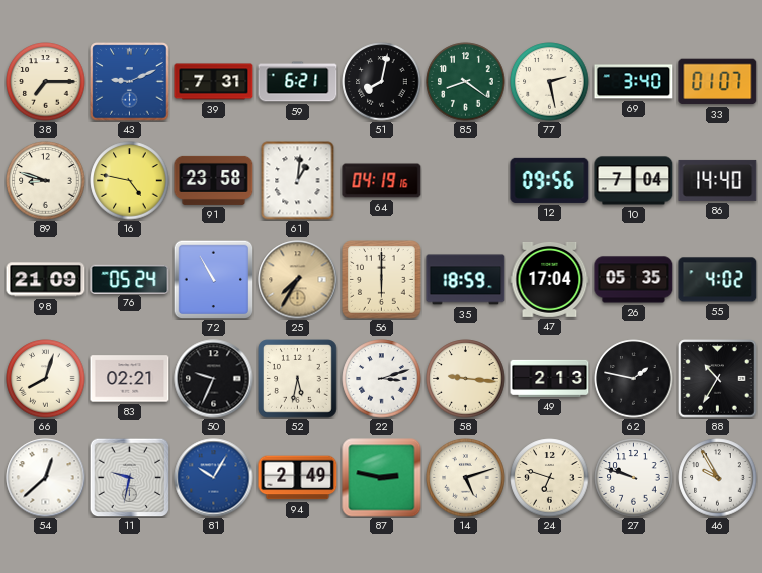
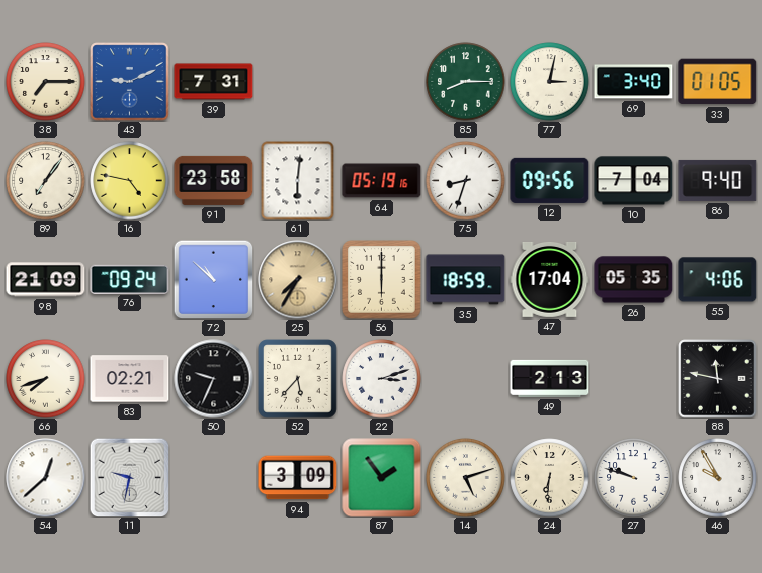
59: 6:21 -> none
51: 8:02 -> none
85: 8:21 -> 8:15
77: 2:28 -> 3:02
33: 01:07 -> 01:05
89: 8:48 -> 7:06
61: 1:01 -> 6:01
64: 04:19 -> 05:19
75: none -> 8:33
86: 14:40 -> 9:40
76: 05:24 -> 09:24
72: 10:55 -> 10:52
55: 4:02 -> 4:06
66: 8:03 -> 7:42
52: 5:32 -> 5:37
58: 9:16 -> none
62: 1:47 -> none
88: 10:35 -> 11:47
81: 10:05 -> none
94: 2:49 -> 3:09
87: 2:47 -> 1:54
24: 6:48 -> 6:31
